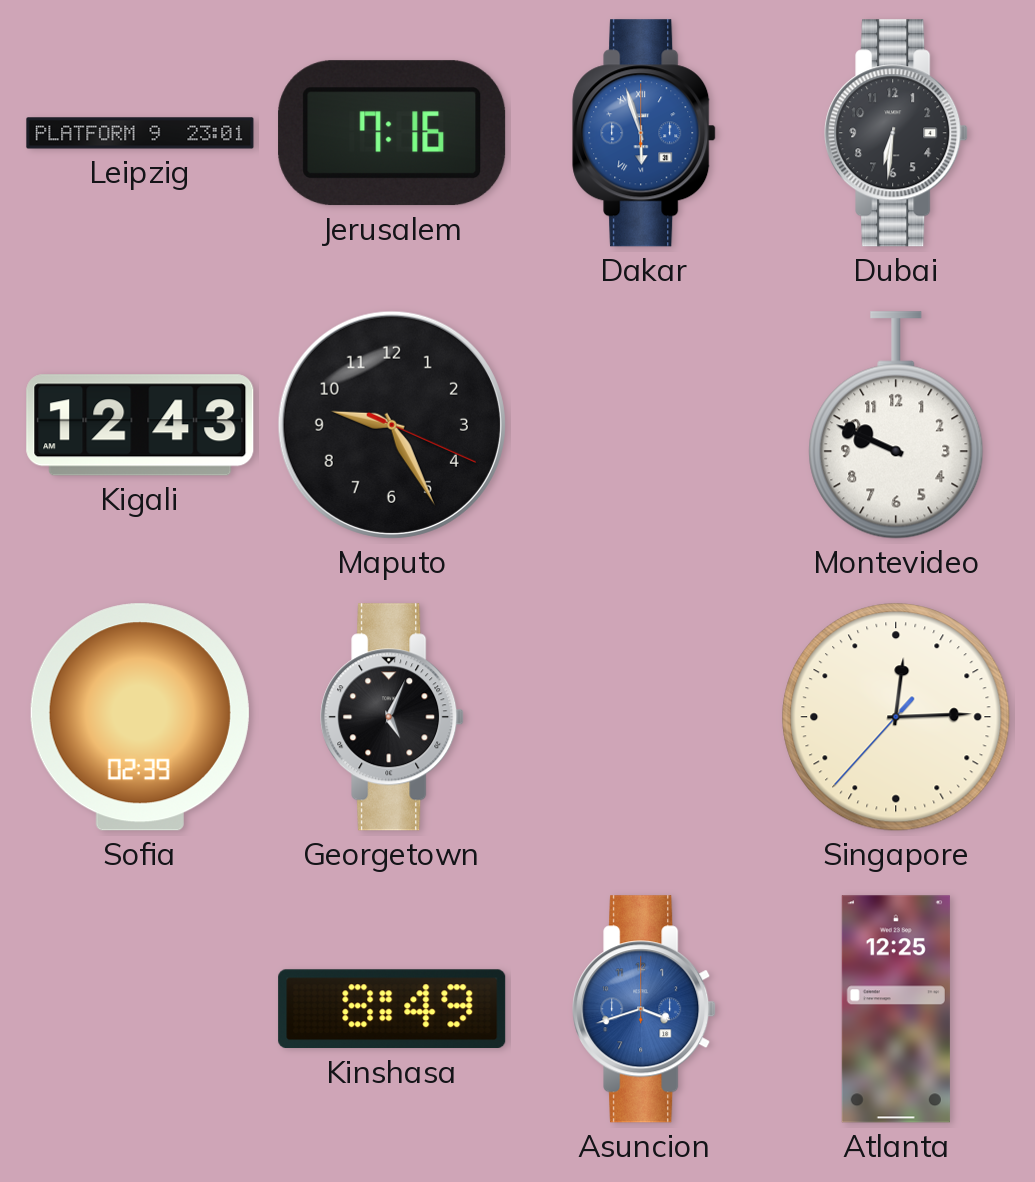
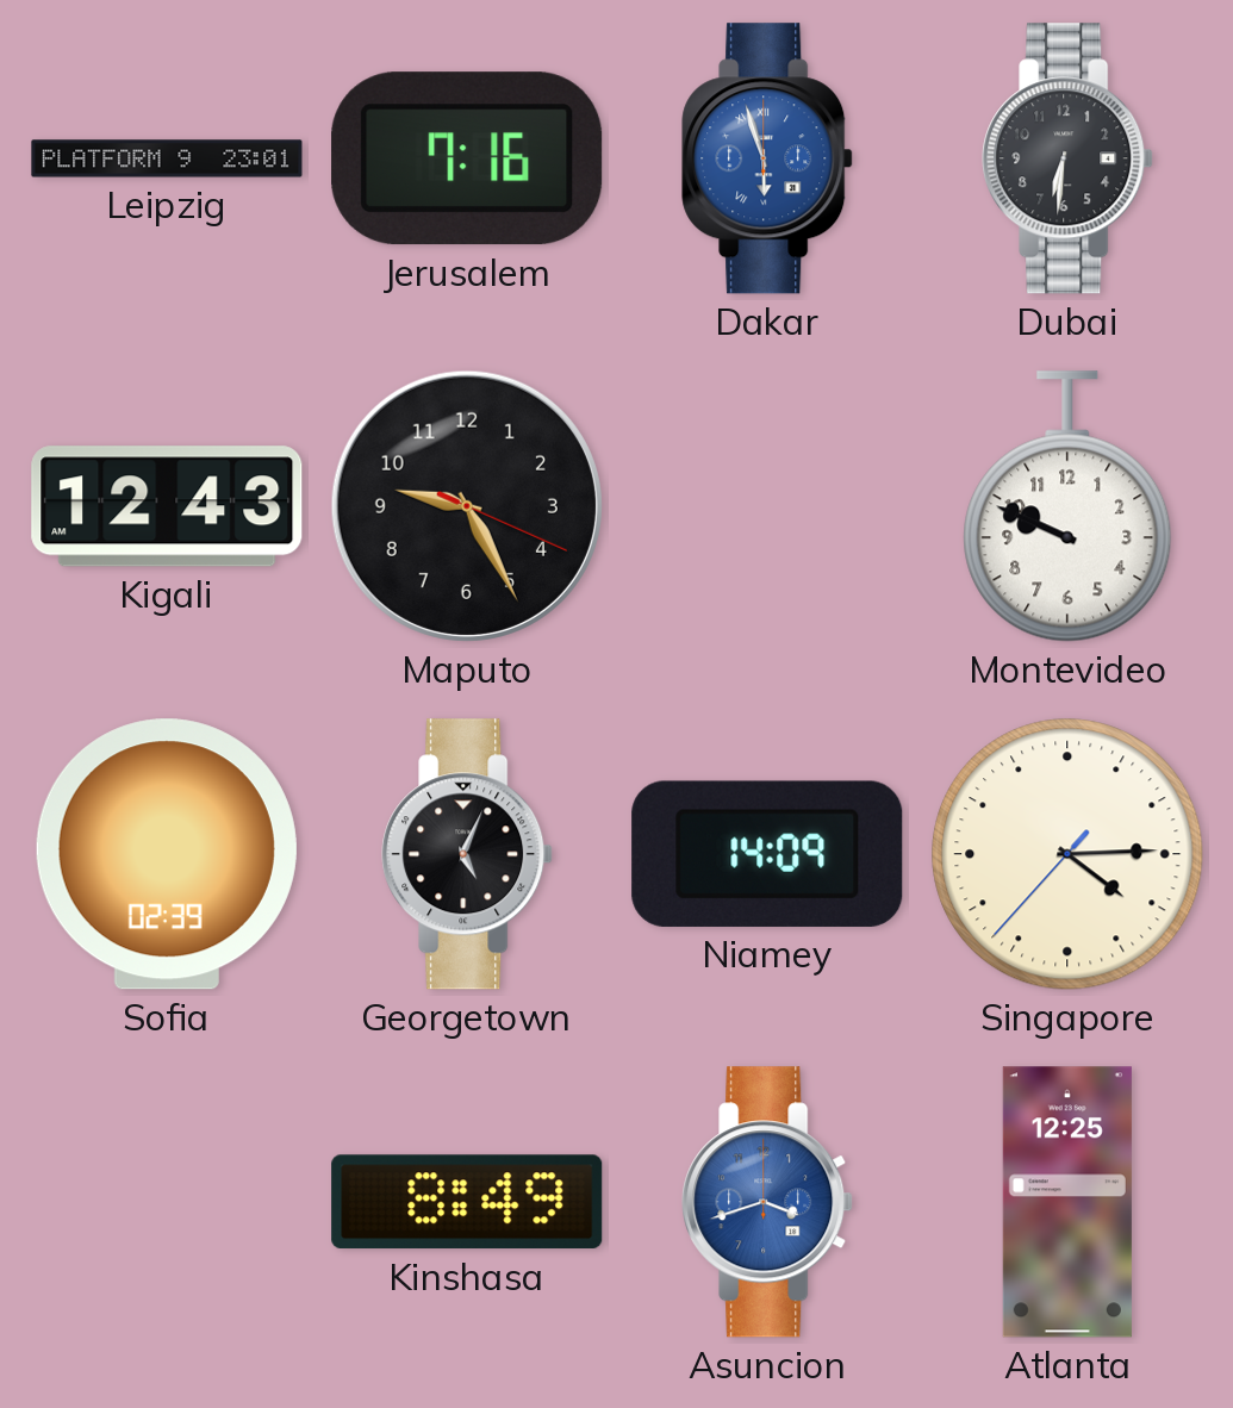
Niamey: none -> 14:09
Singapore: 12:14 -> 4:14
